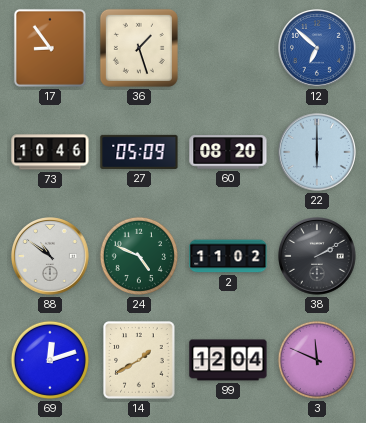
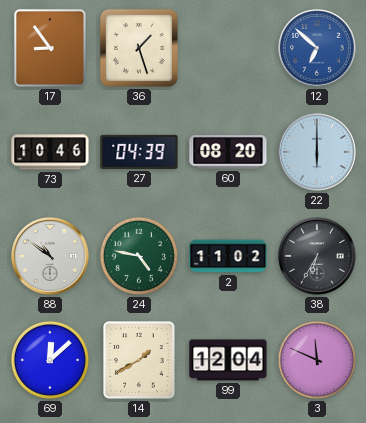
27: 05:09 -> 04:39
24: 4:49 -> 4:47
38: 2:10 -> 6:35
69: 12:12 -> 12:08
